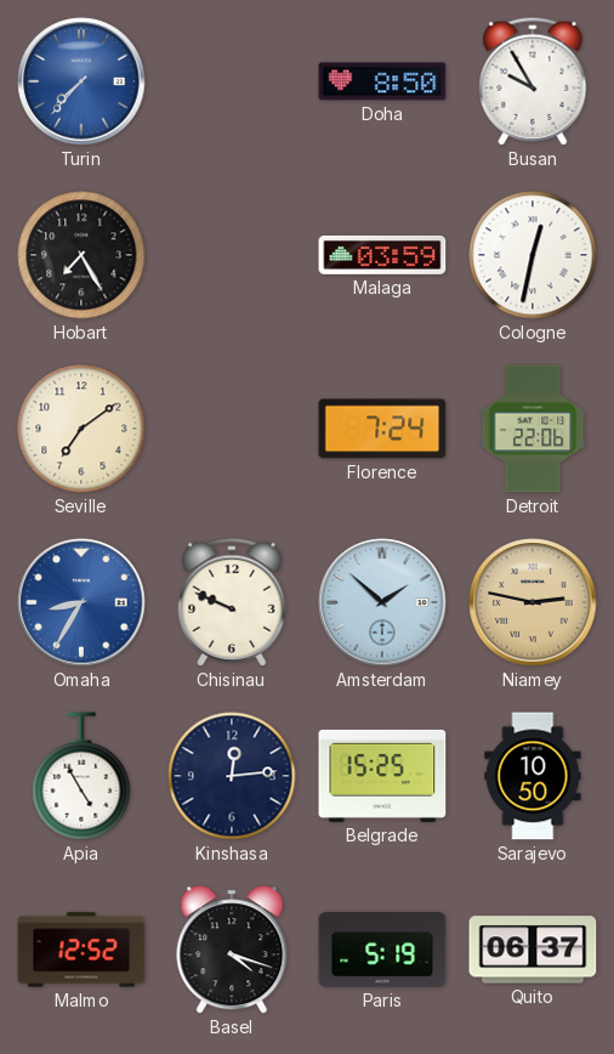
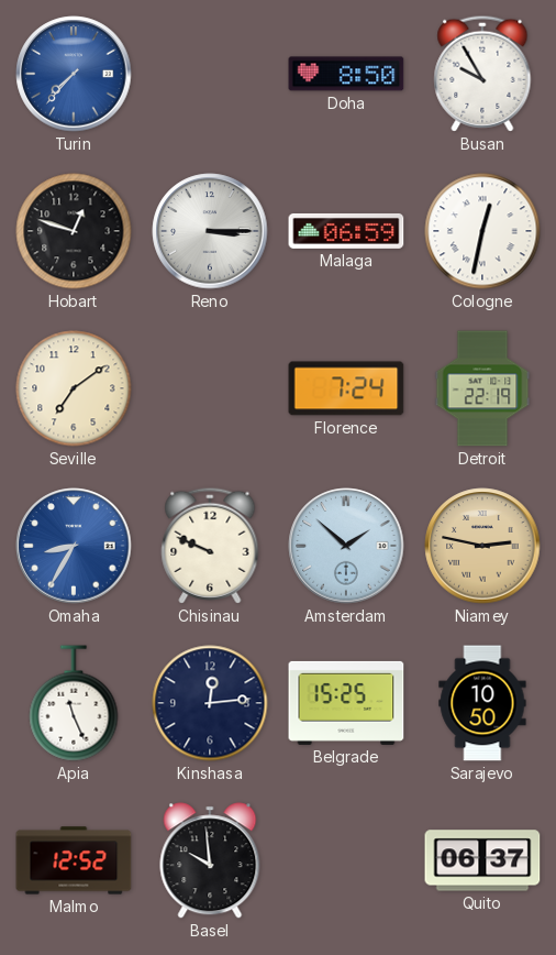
Hobart: 7:25 -> 12:48
Reno: none -> 3:15
Malaga: 03:59 -> 06:59
Detroit: 22:06 -> 22:19
Apia: 4:55 -> 11:26
Basel: 4:18 -> 9:59
Paris: 5:19 -> none
